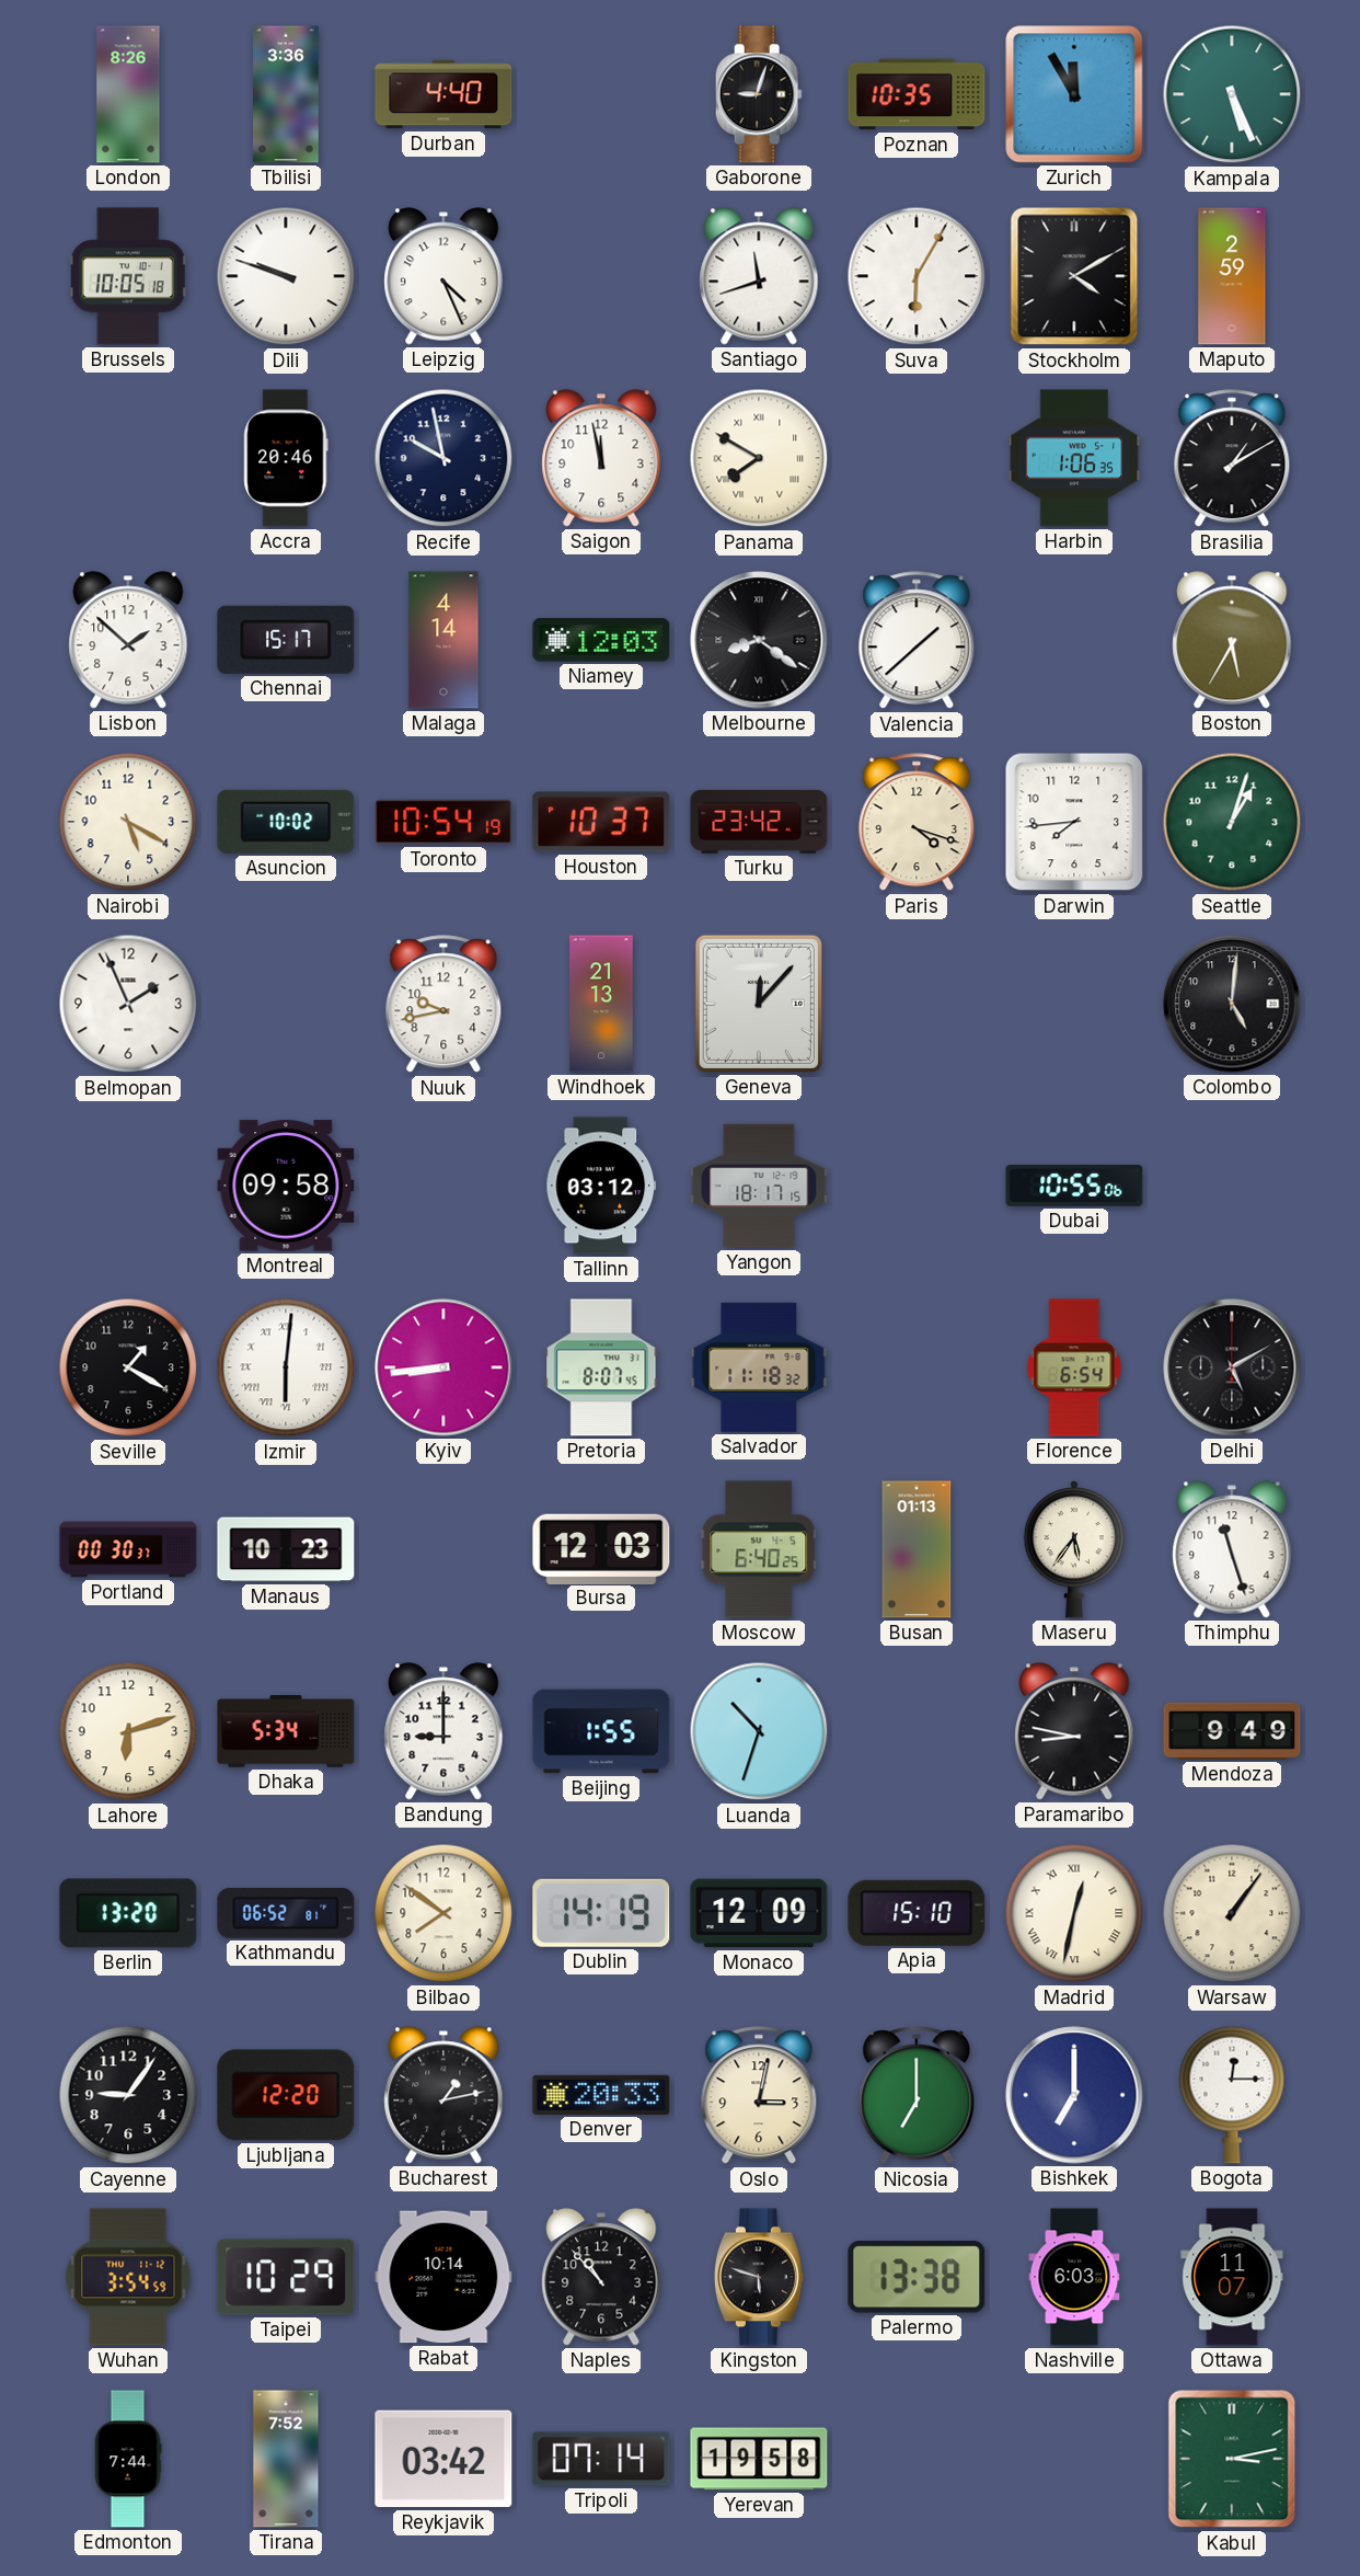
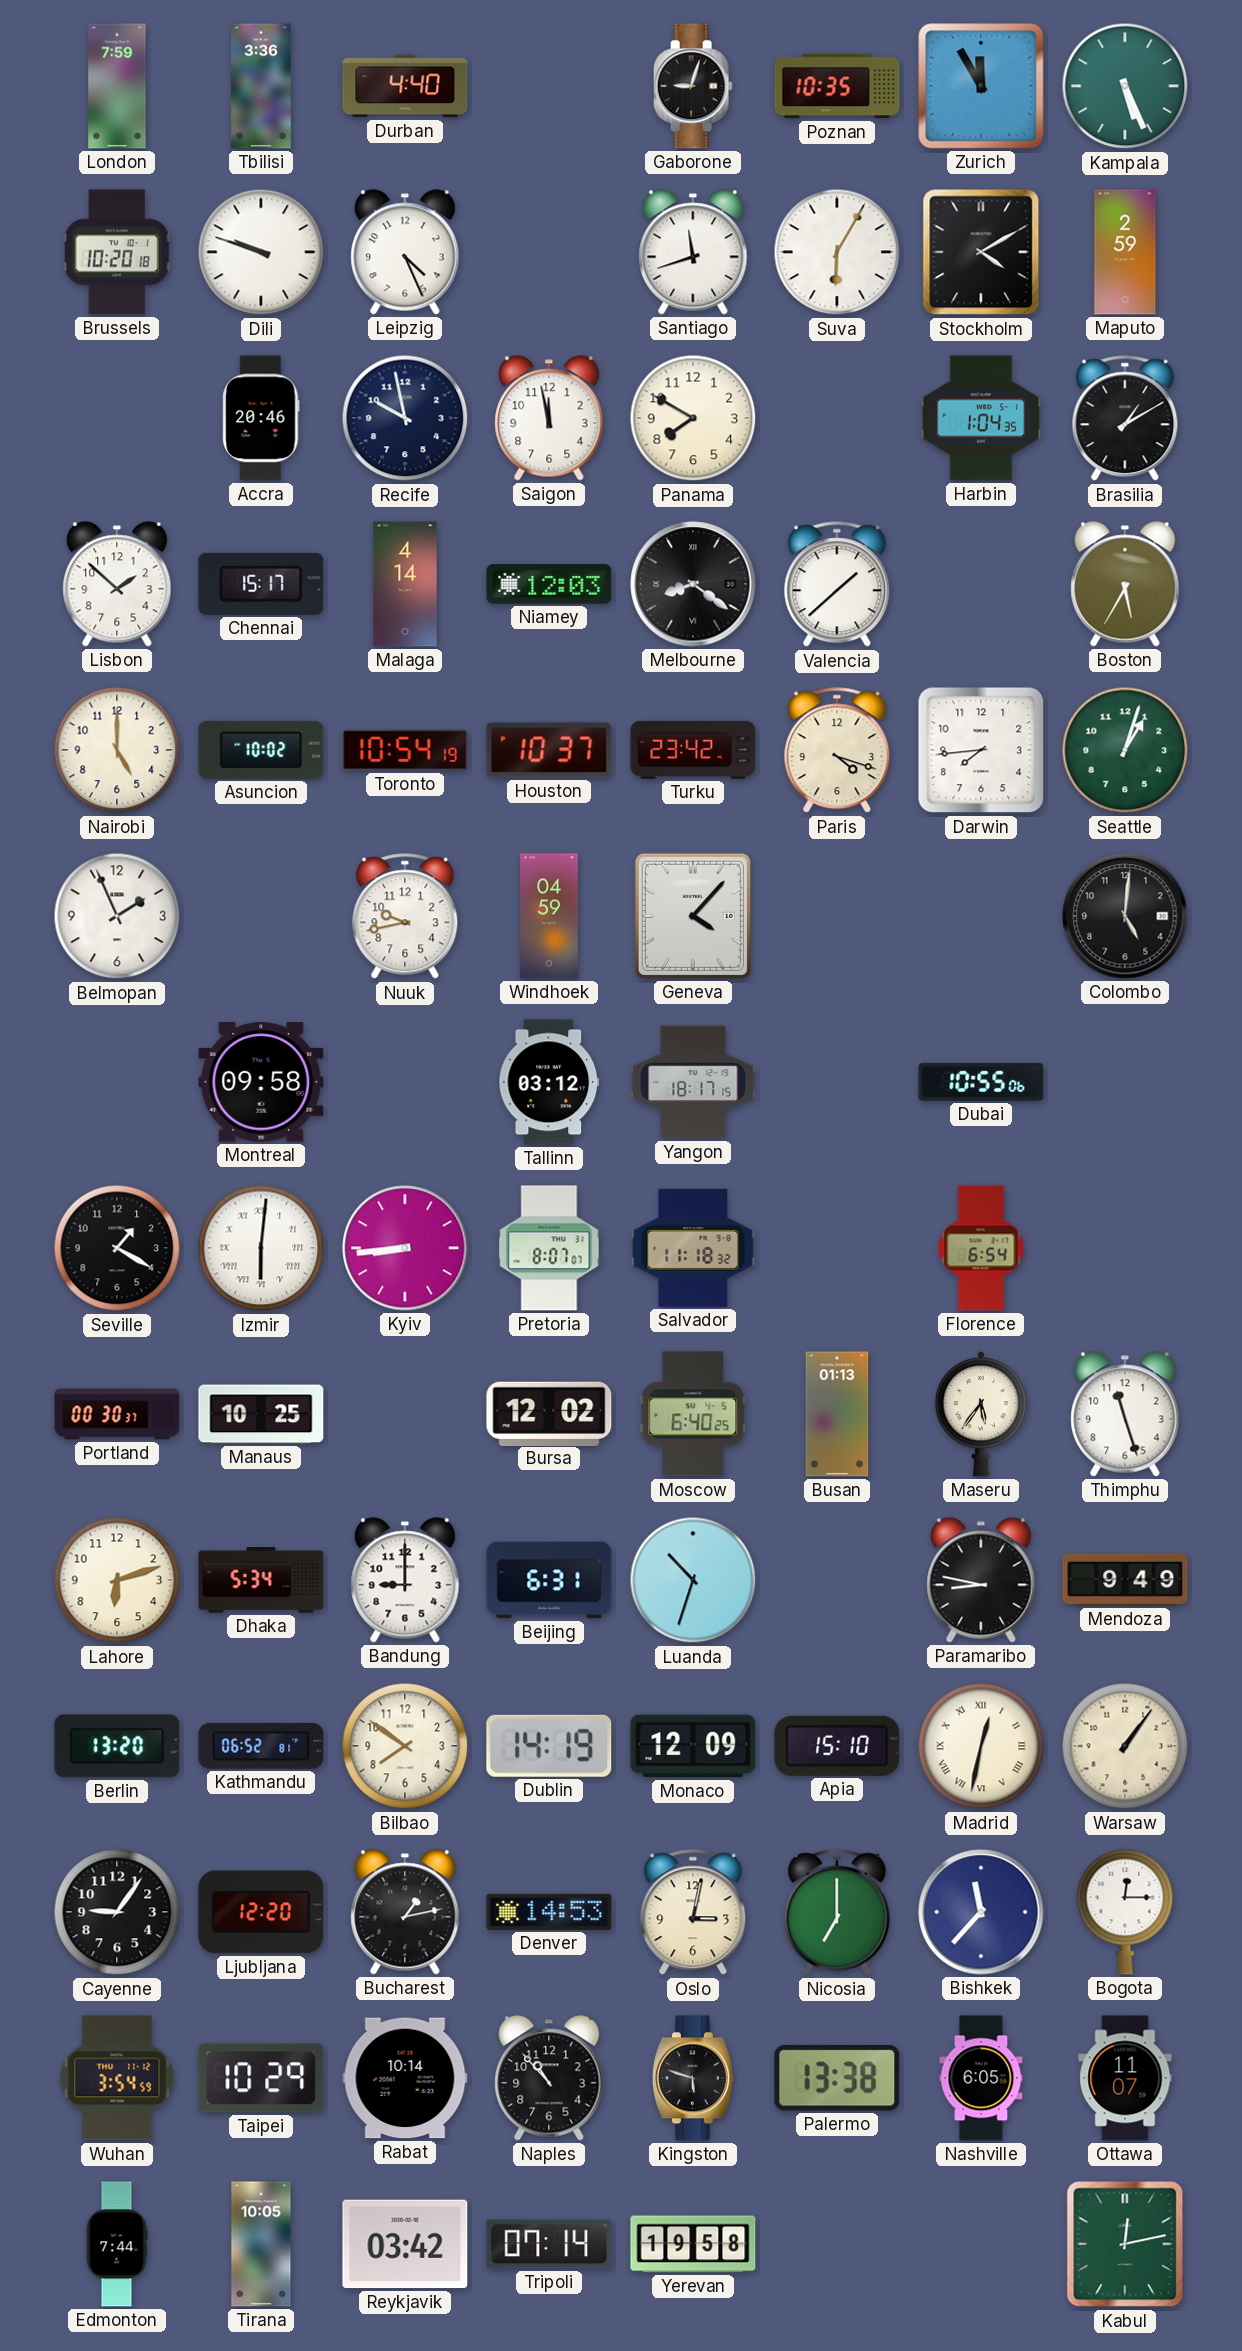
London: 8:26 -> 7:59
Brussels: 10:05 -> 10:20
Panama numerals: Roman -> Arabic
Harbin: 1:06 -> 1:04
Nairobi: 5:20 -> 5:00
Windhoek: 21:13 -> 04:59
Geneva: 12:07 -> 4:07
Pretoria: 8:07:45 -> 8:07:07
Delhi: 5:10 -> none
Manaus: 10:23 -> 10:25
Bursa: 12:03 -> 12:02
Beijing: 1:55 -> 6:31
Denver: 20:33 -> 14:53
Bishkek: 7:00 -> 11:37
Nashville: 6:03 -> 6:05
Tirana: 7:52 -> 10:05
Kabul: 3:13 -> 12:13
